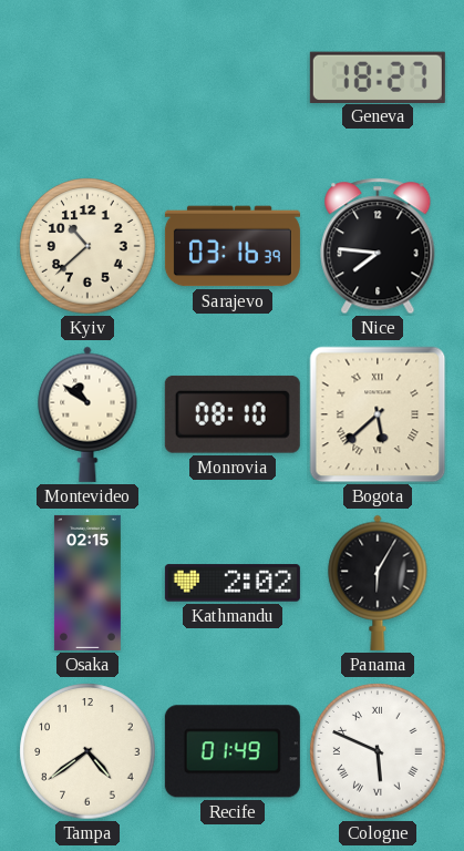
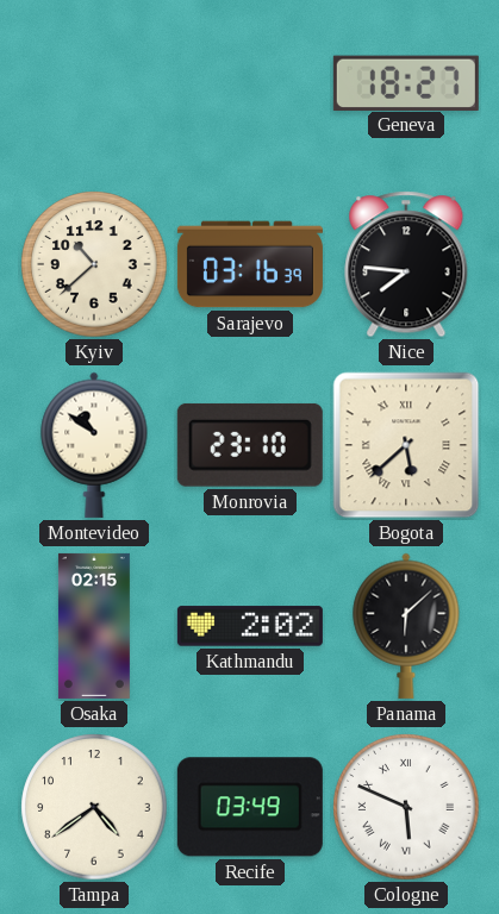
Monrovia: 08:10 -> 23:10
Panama: 6:05 -> 6:08
Recife: 01:49 -> 03:49
